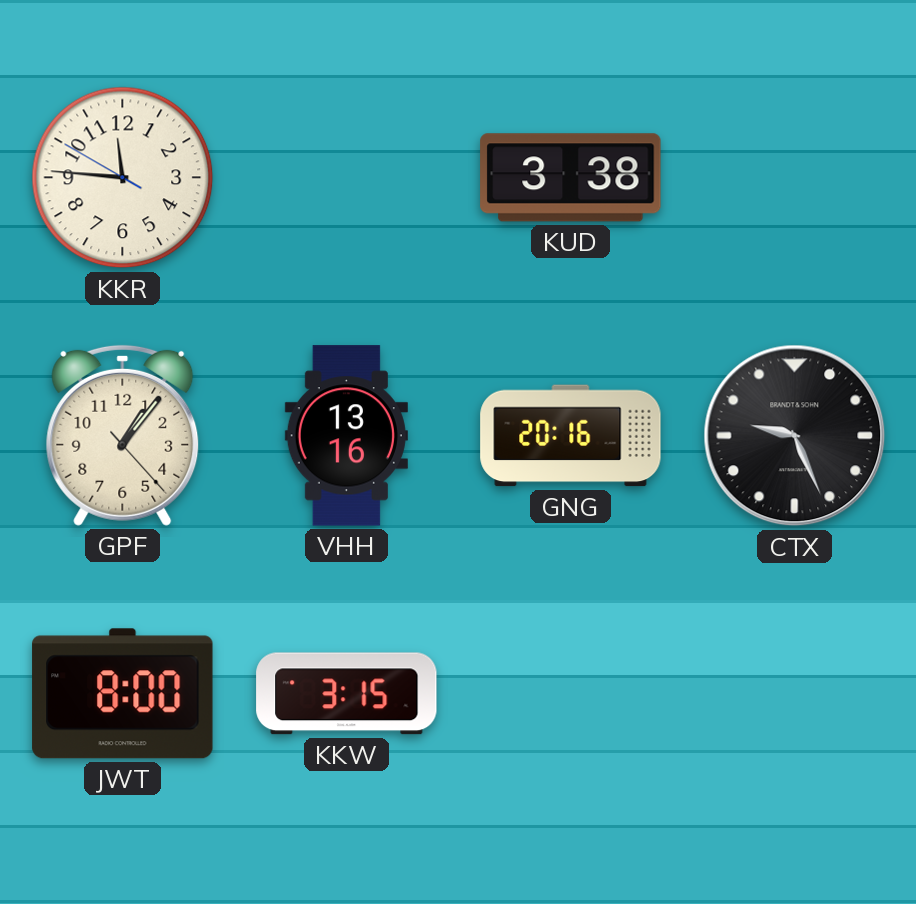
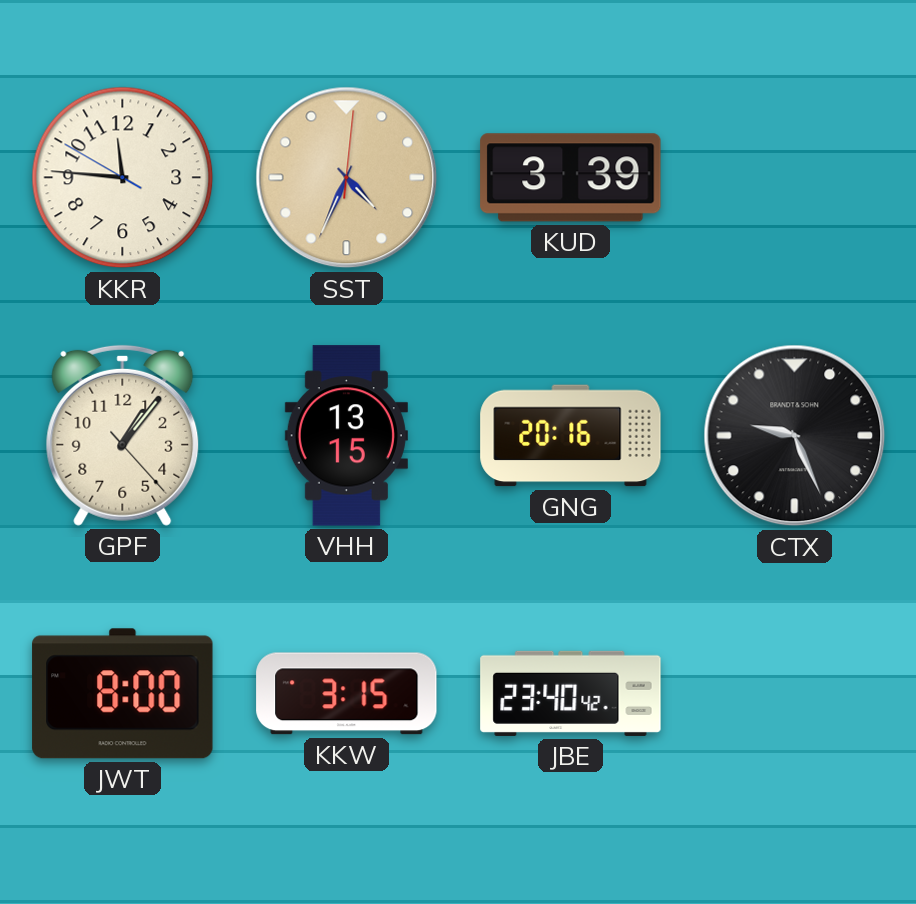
SST: none -> 4:34
KUD: 3:38 -> 3:39
VHH: 13:16 -> 13:15
JBE: none -> 23:40
